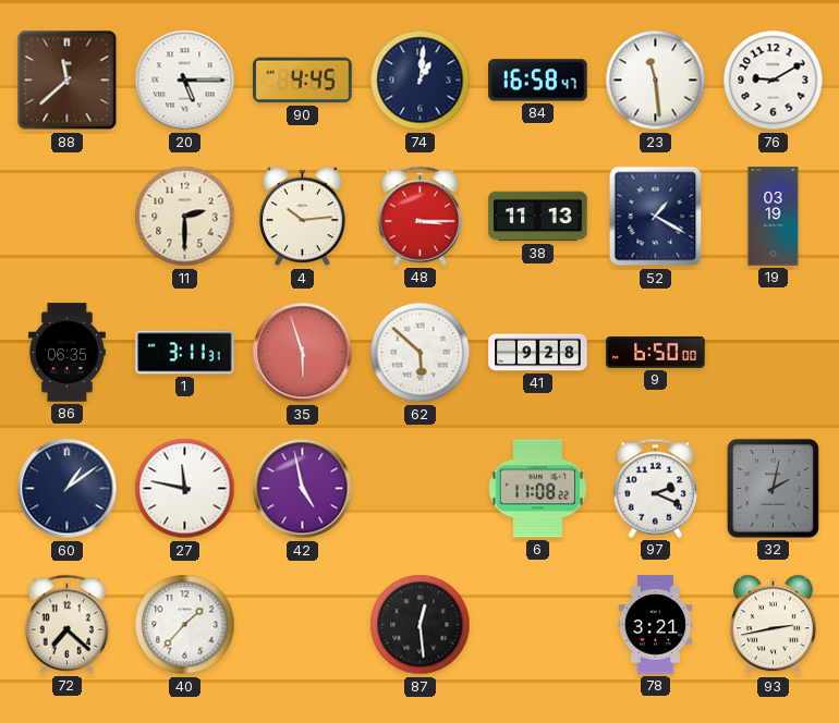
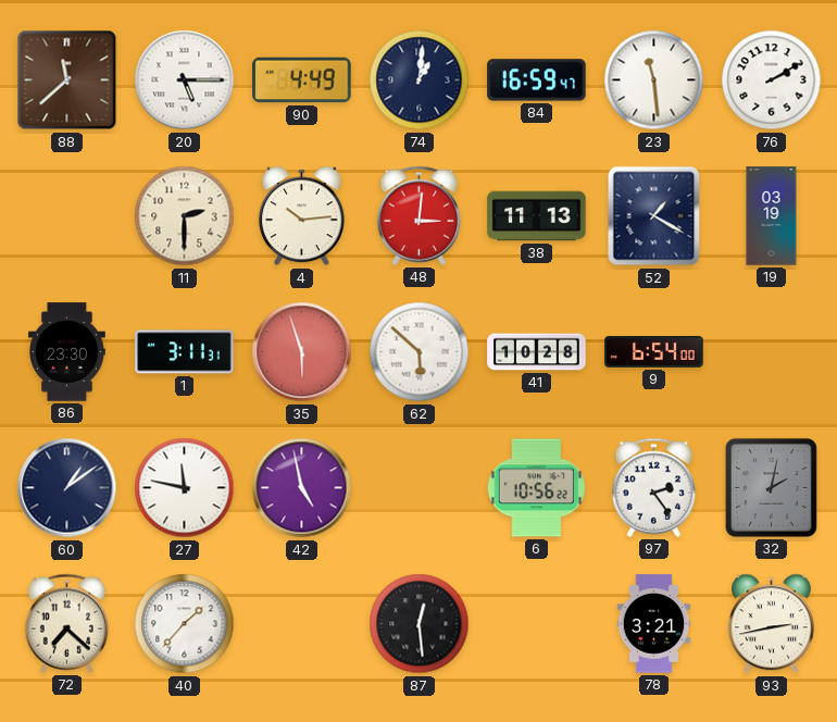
90: 4:45 -> 4:49
84: 16:58 -> 16:59
76: 9:10 -> 2:10
48: 3:15 -> 3:01
86: 06:35 -> 23:30
41: 9:28 -> 10:28
9: 6:50 -> 6:54
6: 11:08 -> 10:56
97: 2:19 -> 2:24
